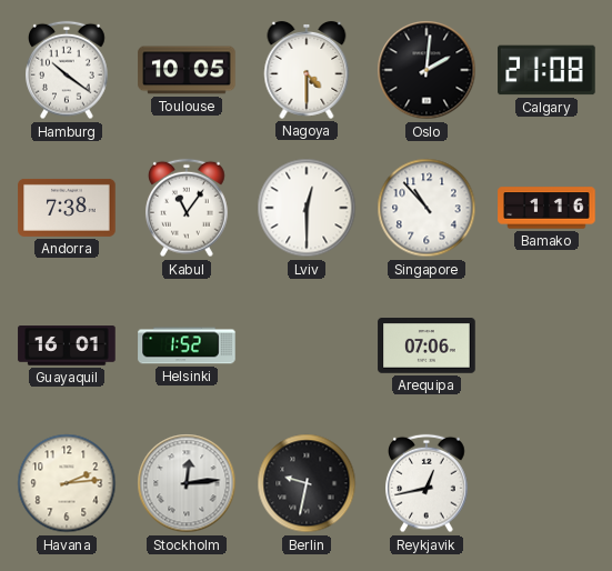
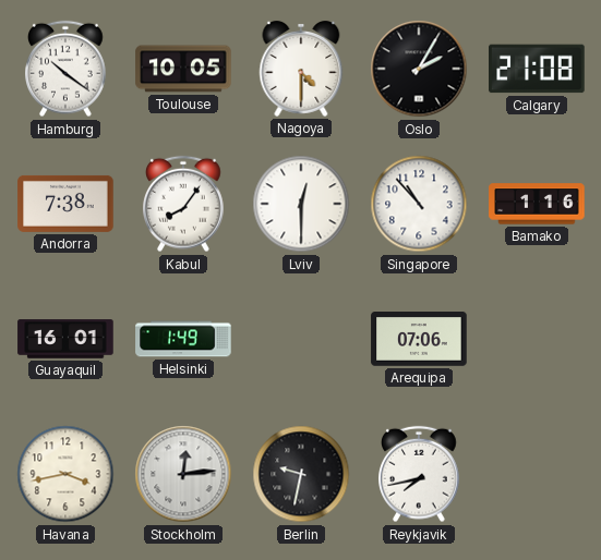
Oslo: 2:01 -> 2:05
Kabul: 11:06 -> 8:06
Helsinki: 1:52 -> 1:49
Havana: 2:14 -> 3:43
Reykjavik: 12:43 -> 7:43
